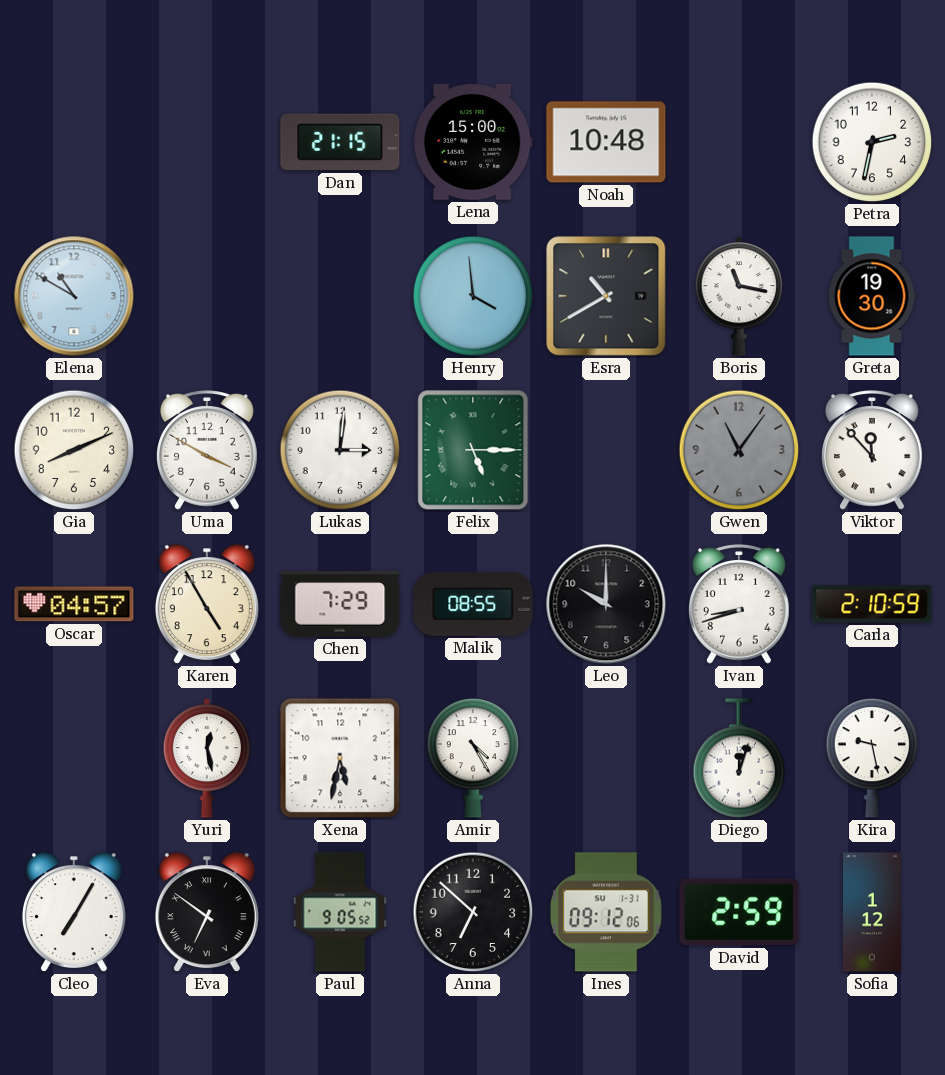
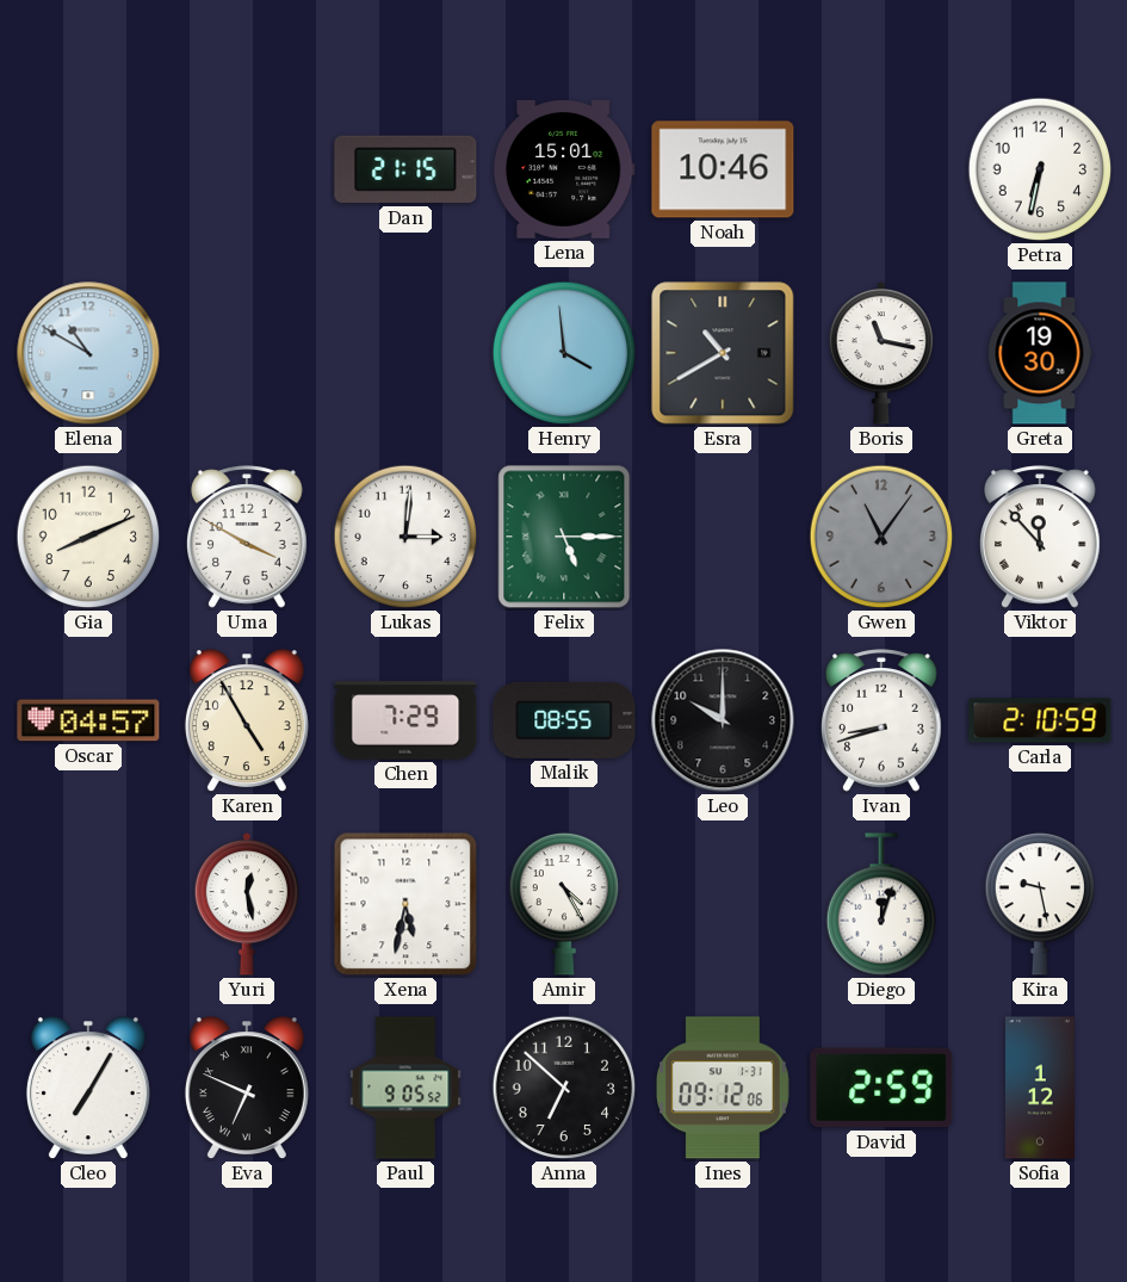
Lena: 15:00 -> 15:01
Noah: 10:48 -> 10:46
Petra: 2:32 -> 6:32
Eva: 6:51 -> 6:49
